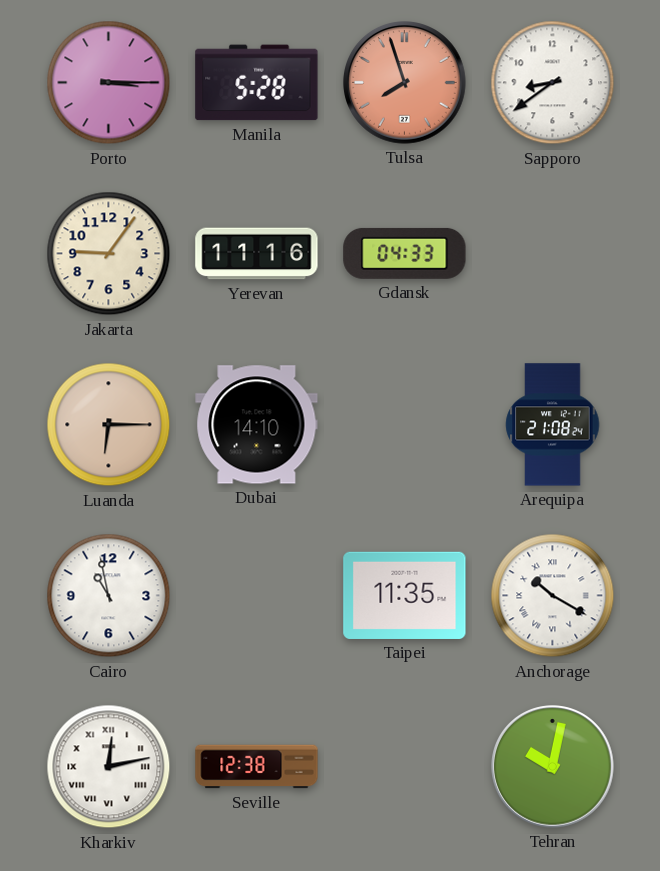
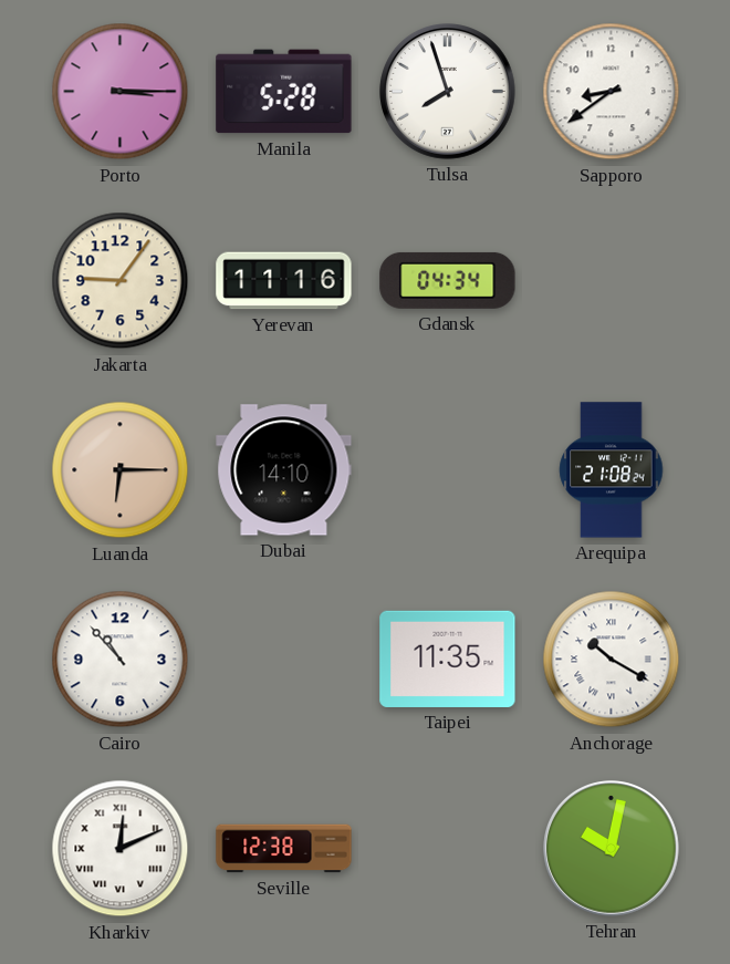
Tulsa dial: salmon -> white
Gdansk: 04:33 -> 04:34
Cairo: 10:58 -> 10:53
Kharkiv: 12:13 -> 12:11
